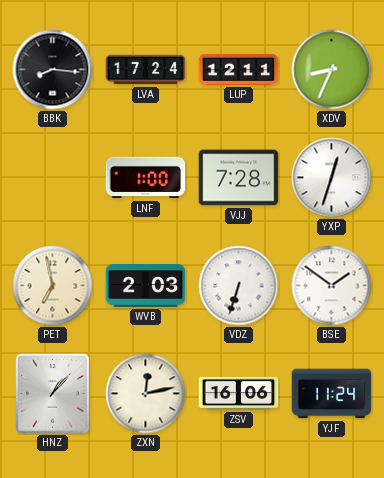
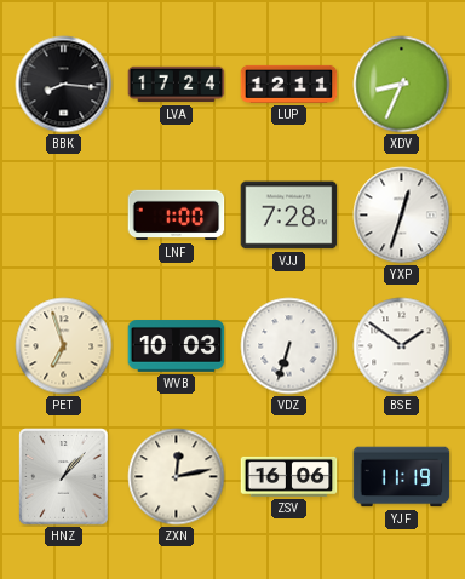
PET: 6:58 -> 6:57
WVB: 2:03 -> 10:03
YJF: 11:24 -> 11:19
